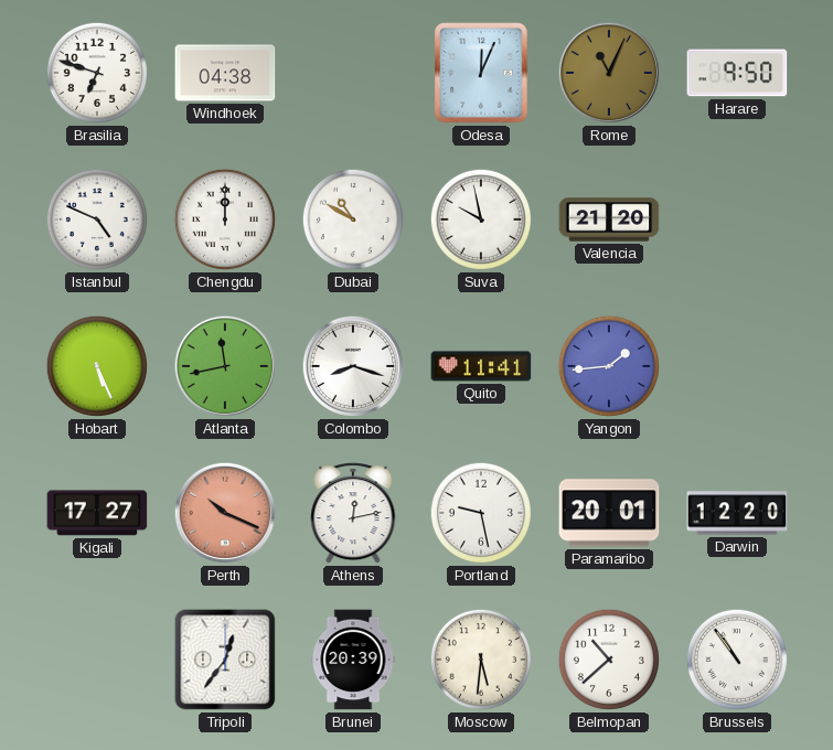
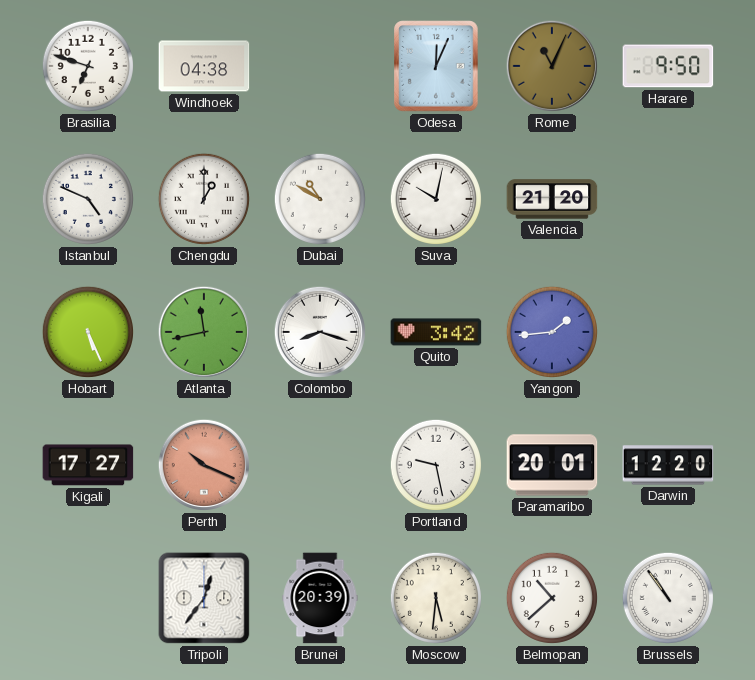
Chengdu: 12:00 -> 1:00
Suva: 9:58 -> 10:02
Quito: 11:41 -> 3:42
Athens: 12:13 -> none
